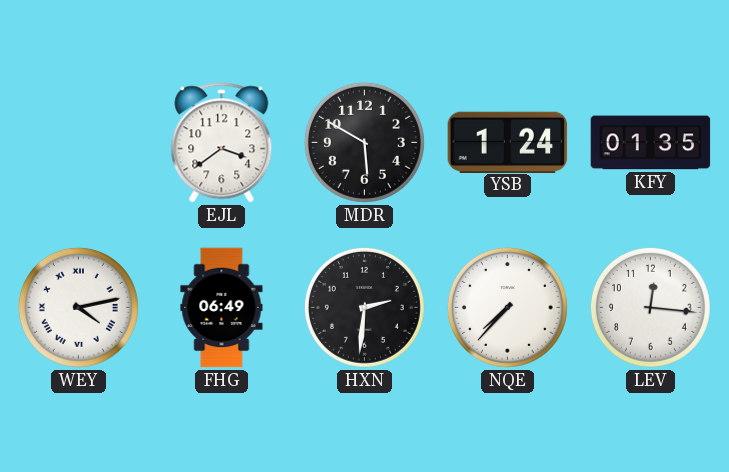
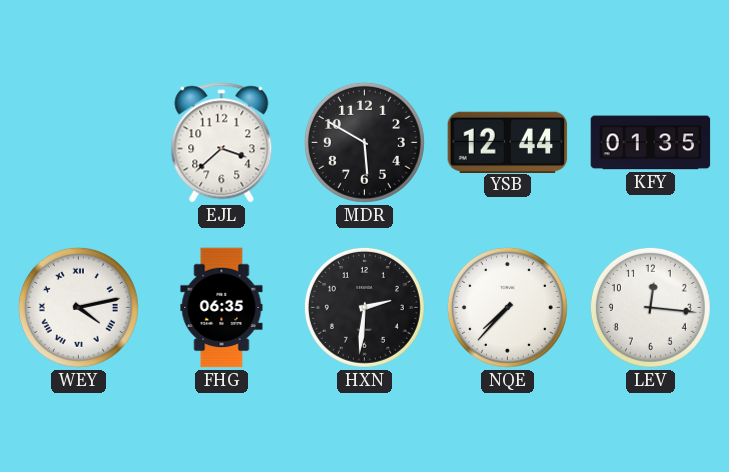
EJL: 3:39 -> 3:38
YSB: 1:24 -> 12:44
FHG: 06:49 -> 06:35
